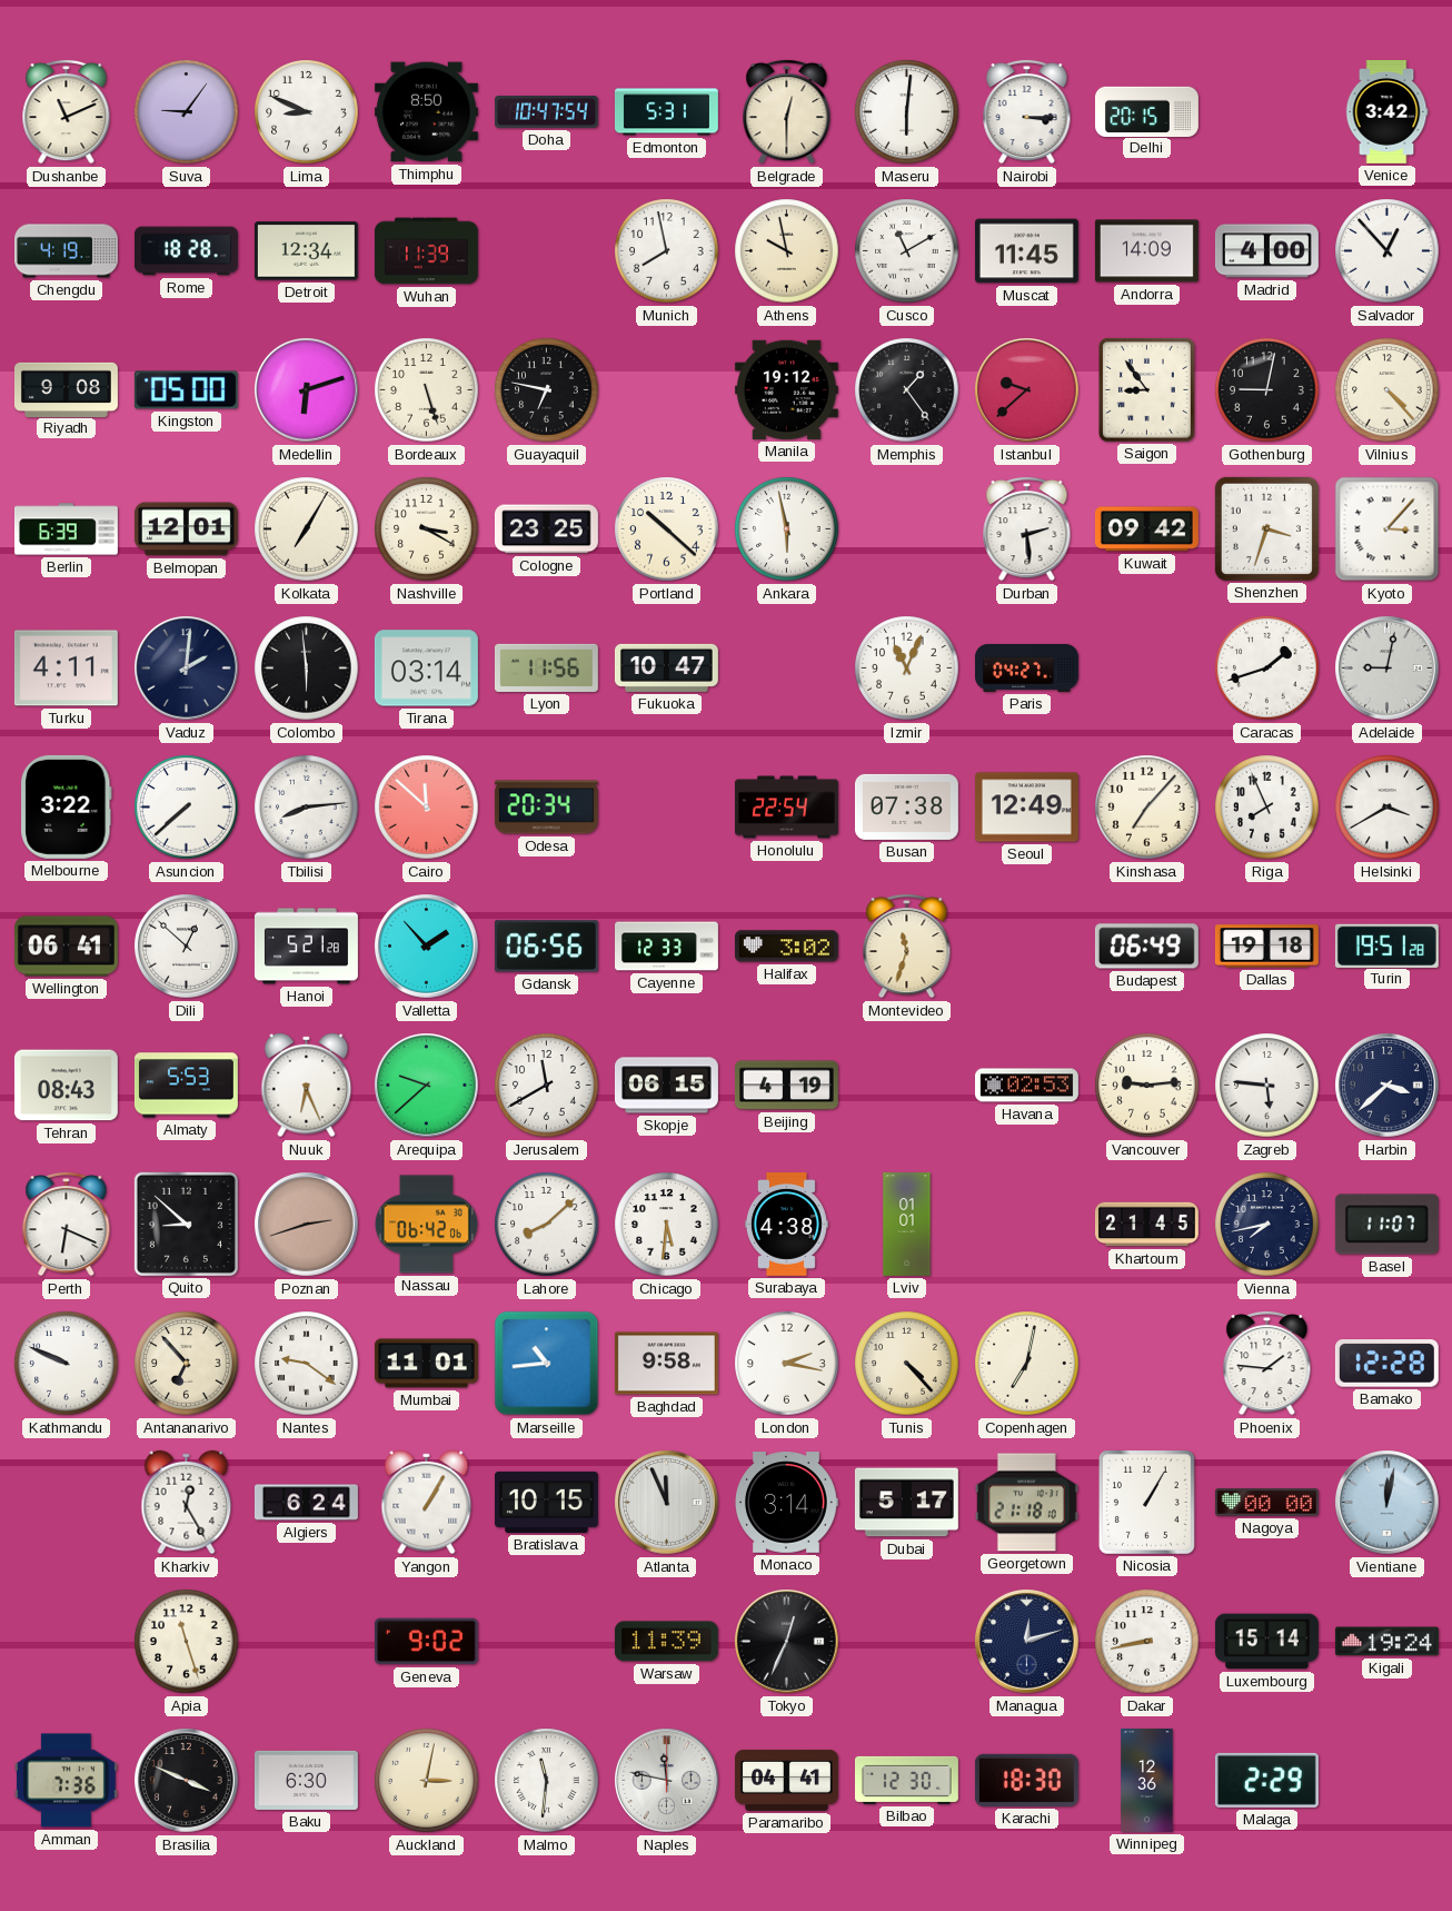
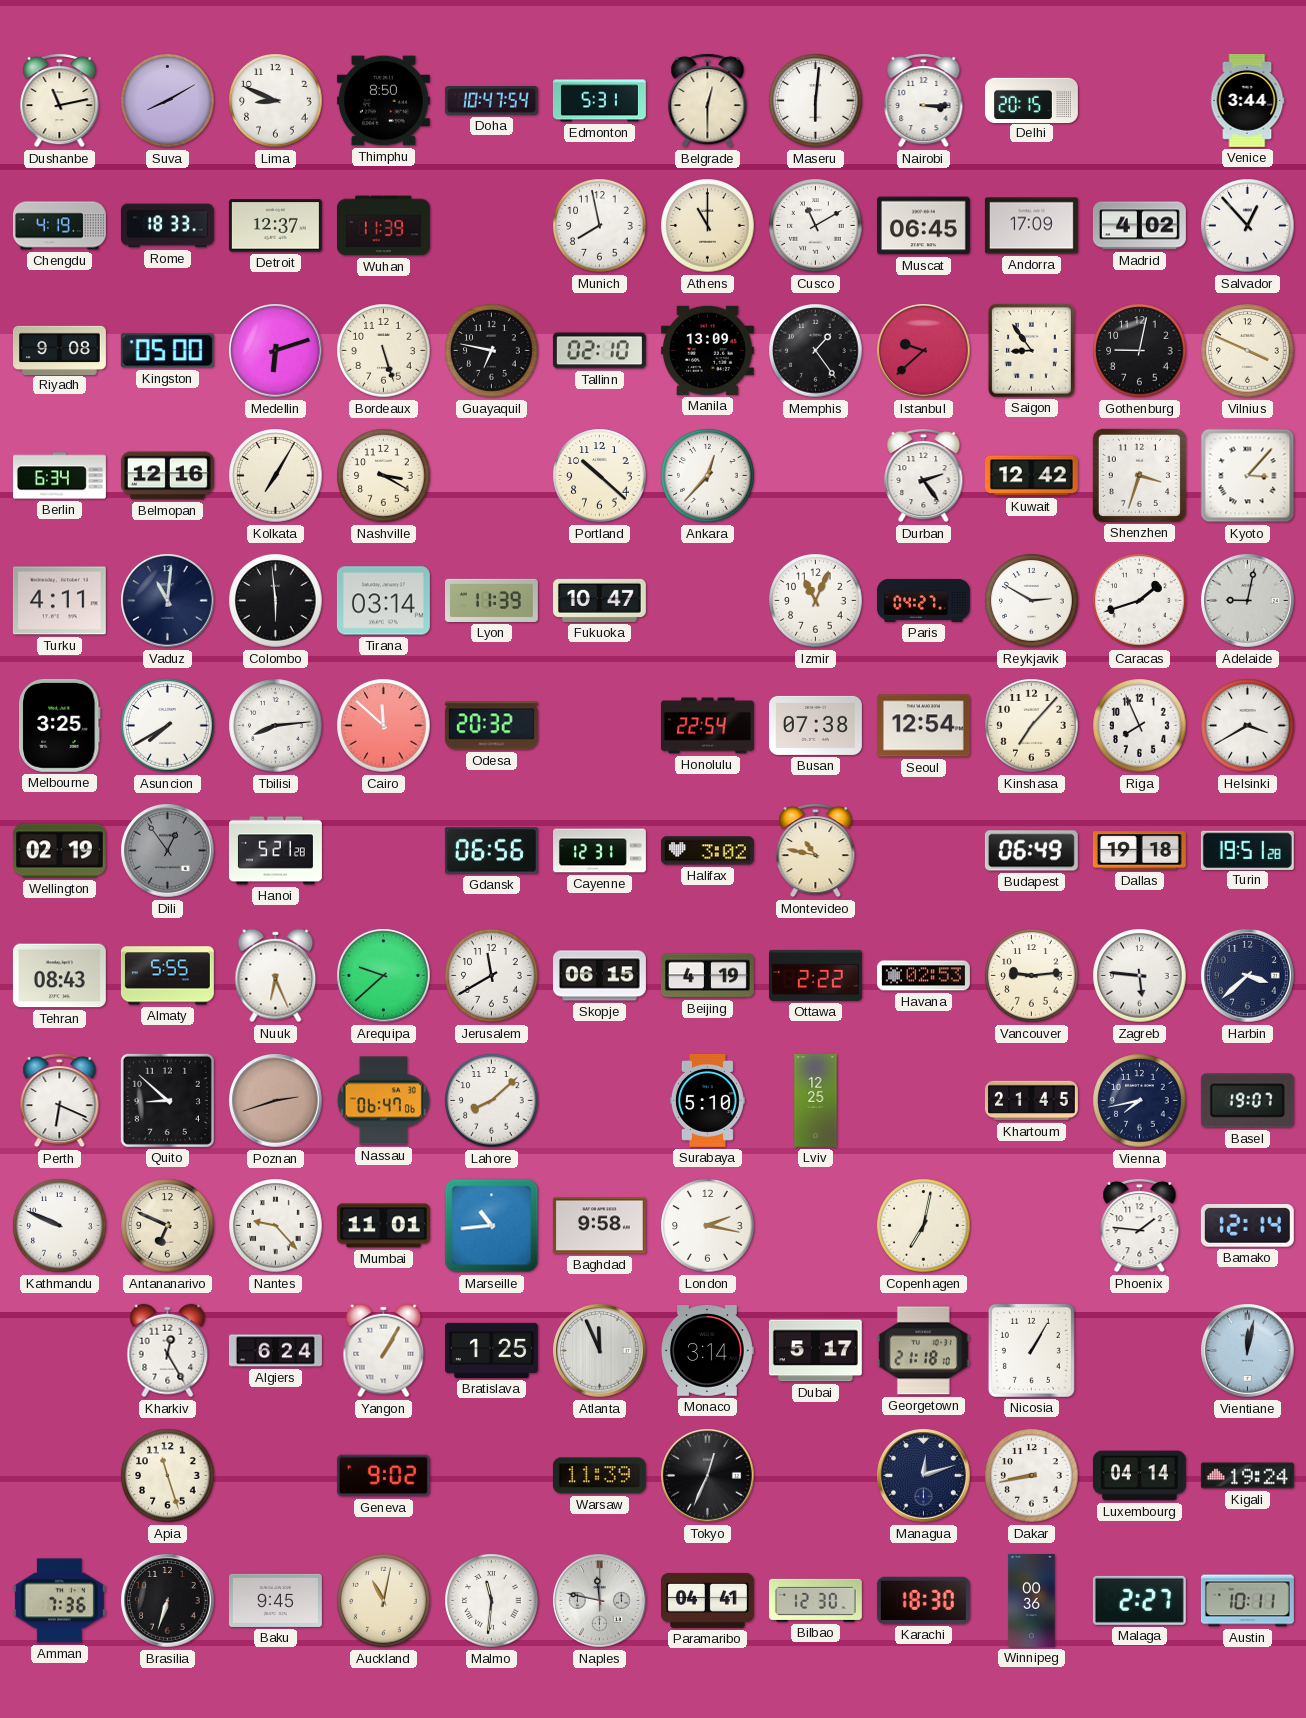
Dushanbe: 11:11 -> 11:13
Suva: 9:06 -> 8:10
Venice: 3:42 -> 3:44
Rome: 18:28 -> 18:33
Detroit: 12:34 -> 12:37
Athens: 9:58 -> 11:00
Muscat: 11:45 -> 06:45
Andorra: 14:09 -> 17:09
Madrid: 4:00 -> 4:02
Tallinn: none -> 02:10
Manila: 19:12 -> 13:09
Vilnius: 4:23 -> 3:49
Berlin: 6:39 -> 6:34
Belmopan: 12:01 -> 12:16
Cologne: 23:25 -> none
Ankara: 5:58 -> 12:37
Durban: 2:29 -> 2:24
Kuwait: 09:42 -> 12:42
Vaduz: 2:01 -> 11:01
Lyon: 11:56 -> 11:39
Reykjavik: none -> 2:50
Melbourne: 3:22 -> 3:25
Asuncion: 7:38 -> 7:40
Odesa: 20:34 -> 20:32
Seoul: 12:49 -> 12:54
Wellington: 06:41 -> 02:19
Dili: 12:52 -> 12:54
Dili dial: white -> grey
Valletta: 1:53 -> none
Cayenne: 12:33 -> 12:31
Montevideo: 11:33 -> 10:47
Almaty: 5:53 -> 5:55
Ottawa: none -> 2:22
Nassau: 06:42 -> 06:47
Chicago: 5:31 -> none
Surabaya: 4:38 -> 5:10
Lviv: 01:01 -> 12:25
Basel: 11:07 -> 19:07
Antananarivo: 6:53 -> 6:49
Nantes: 9:21 -> 9:23
Tunis: 4:23 -> none
Bamako: 12:28 -> 12:14
Bratislava: 10:15 -> 1:25
Nagoya: 00:00 -> none
Luxembourg: 15:14 -> 04:14
Brasilia: 3:49 -> 6:33
Baku: 6:30 -> 9:45
Auckland: 3:02 -> 11:02
Winnipeg: 12:36 -> 00:36
Malaga: 2:29 -> 2:27
Austin: none -> 10:11
